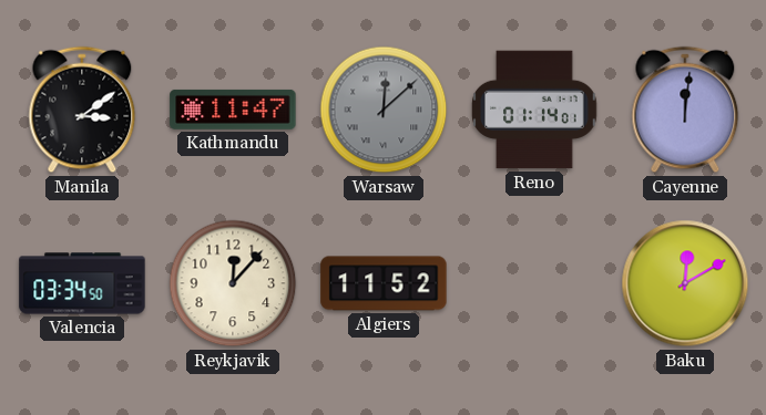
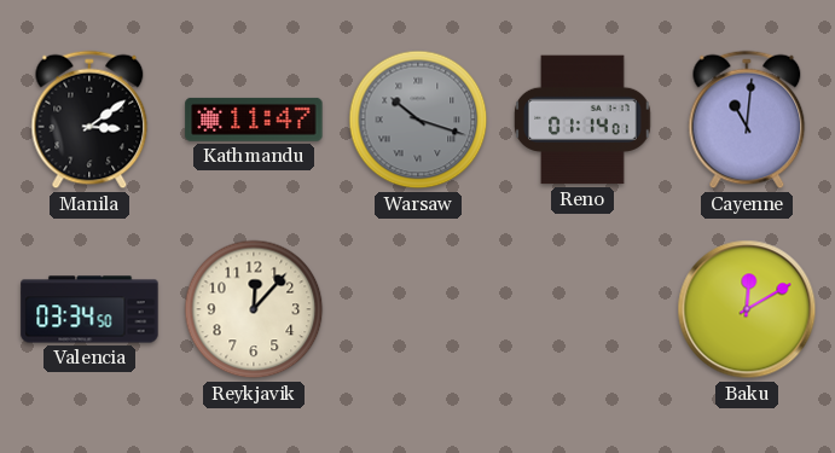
Warsaw: 12:08 -> 10:18
Cayenne: 12:01 -> 11:01
Algiers: 11:52 -> none
